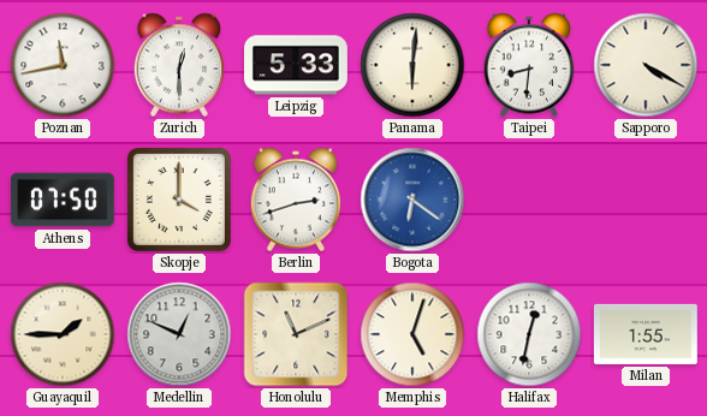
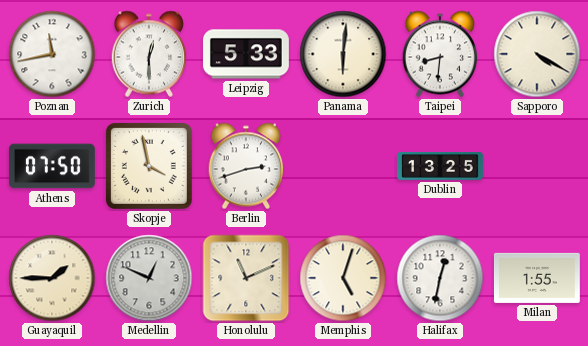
Skopje: 4:00 -> 3:58
Bogota: 6:21 -> none
Dublin: none -> 13:25
